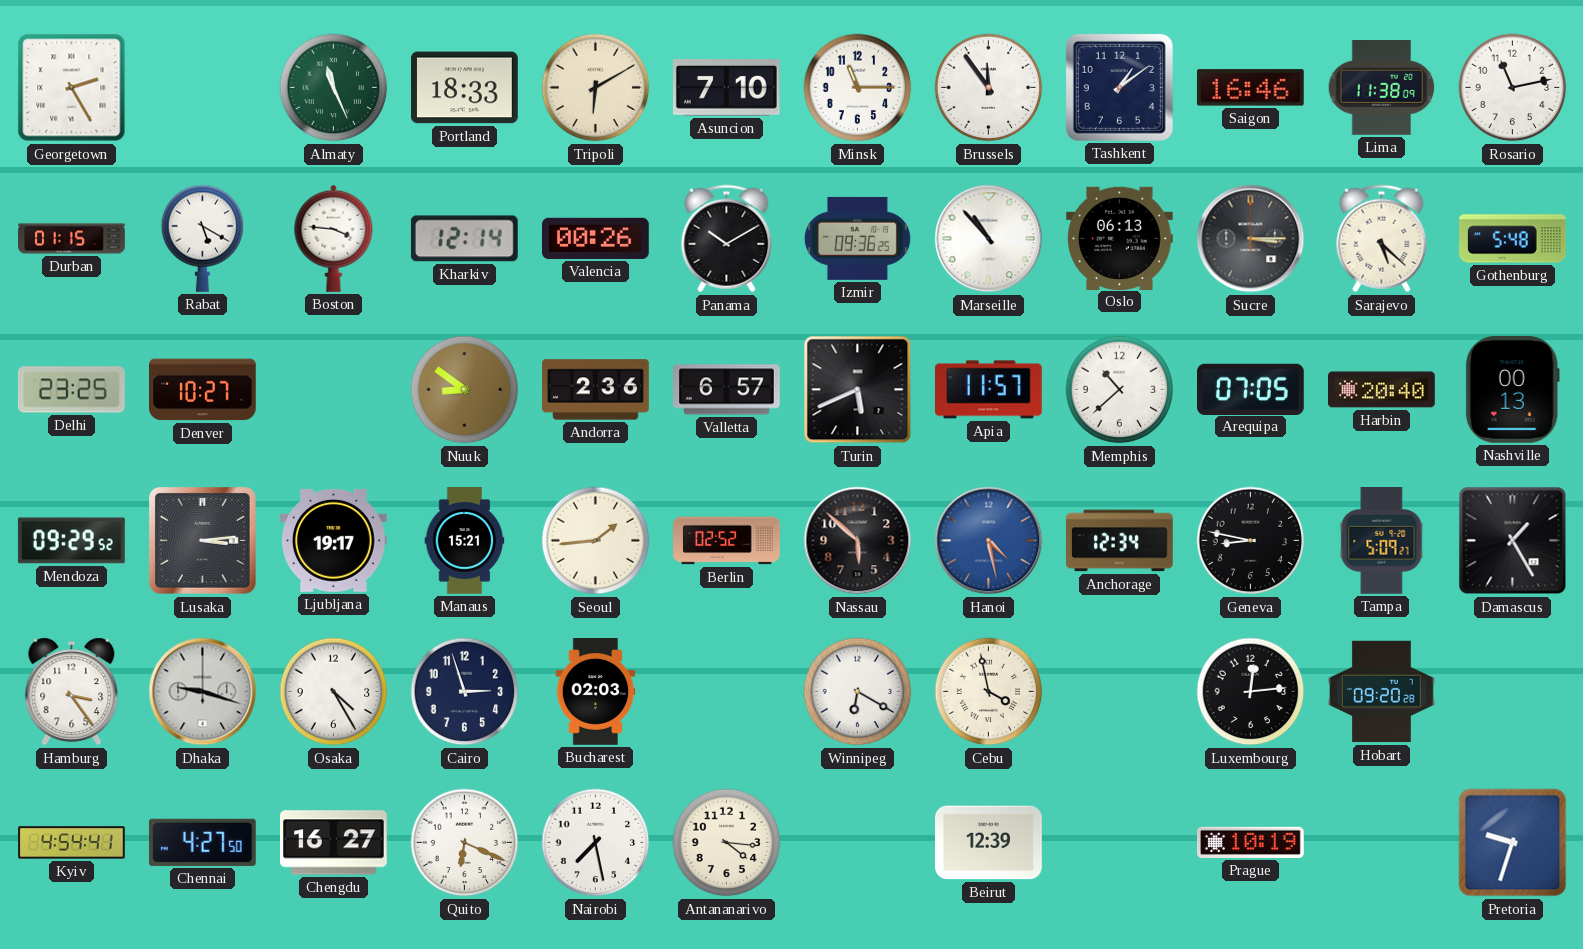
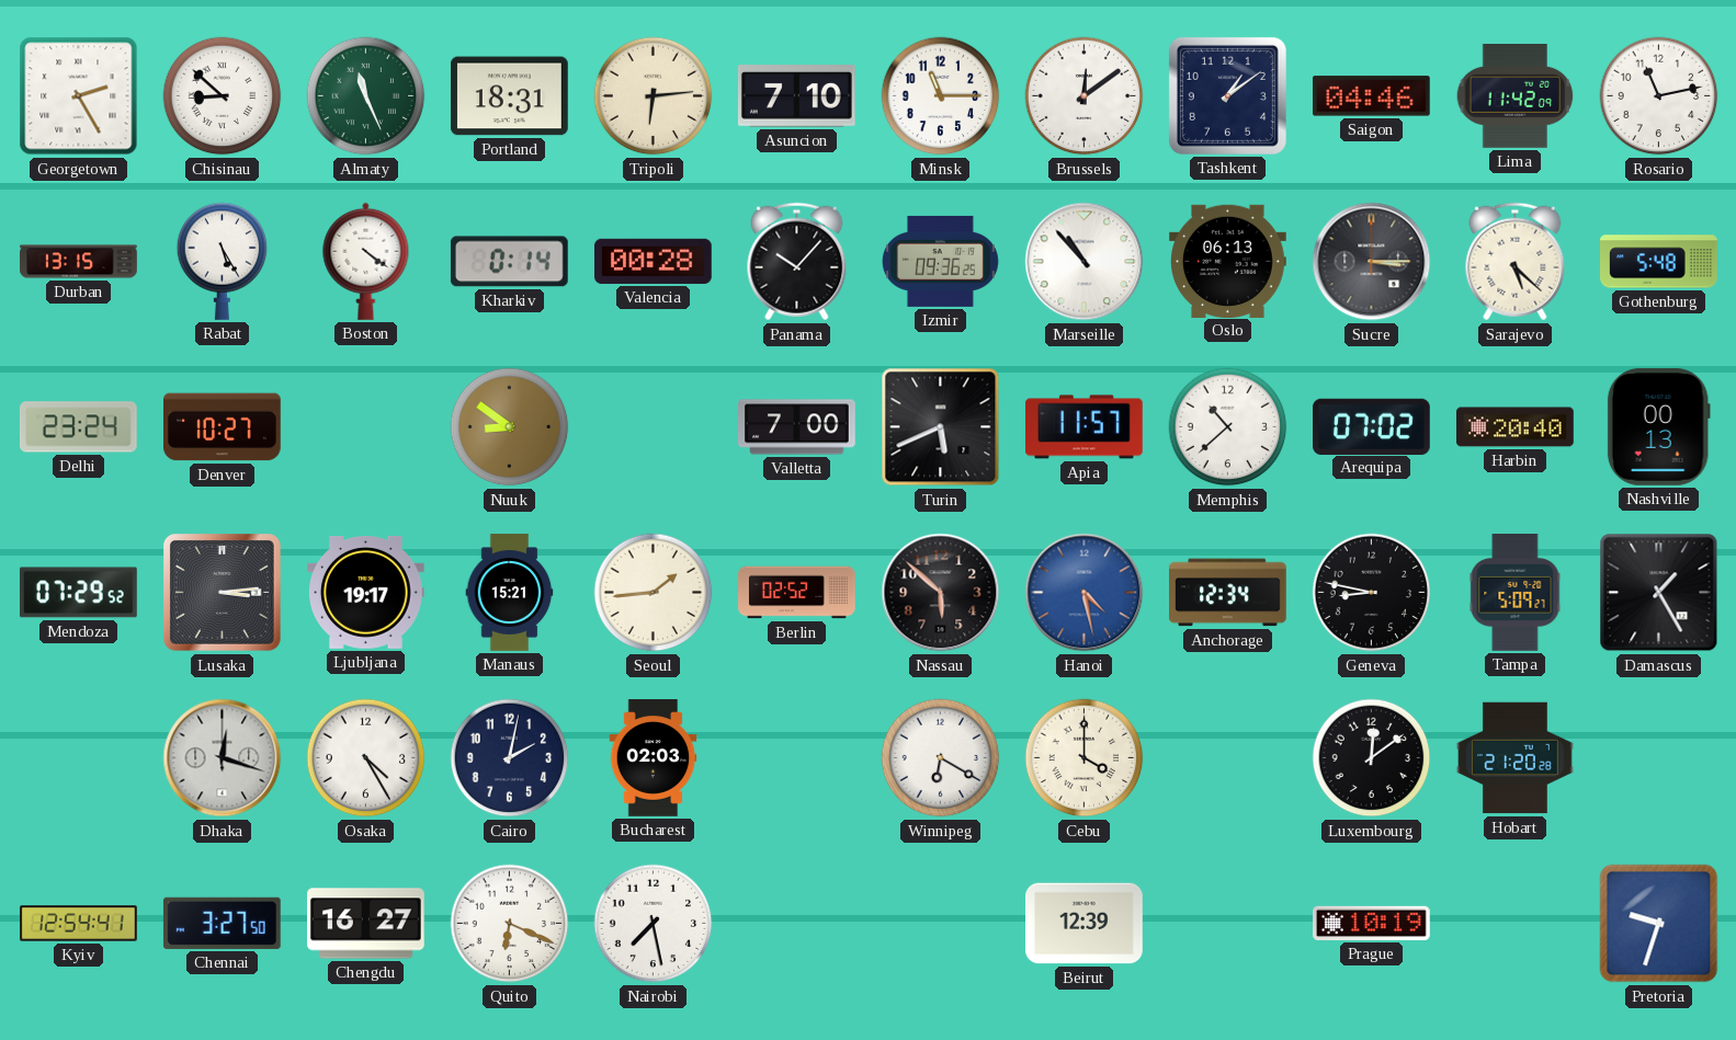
Chisinau: none -> 8:52
Portland: 18:33 -> 18:31
Tripoli: 6:10 -> 6:14
Brussels: 11:54 -> 12:09
Saigon: 16:46 -> 04:46
Lima: 11:38 -> 11:42
Durban: 01:15 -> 13:15
Rabat: 5:20 -> 5:25
Boston: 3:46 -> 4:21
Kharkiv: 12:14 -> 0:14
Valencia: 00:26 -> 00:28
Panama: 10:10 -> 10:07
Delhi: 23:25 -> 23:24
Andorra: 2:36 -> none
Valletta: 6:57 -> 7:00
Arequipa: 07:05 -> 07:02
Mendoza: 09:29 -> 07:29
Hamburg: 3:24 -> none
Dhaka: 9:18 -> 12:18
Cairo: 2:57 -> 2:02
Cebu: 3:58 -> 4:00
Luxembourg: 12:14 -> 12:09
Hobart: 09:20 -> 21:20
Kyiv: 4:54 -> 12:54
Chennai: 4:27 -> 3:27
Antananarivo: 4:16 -> none
